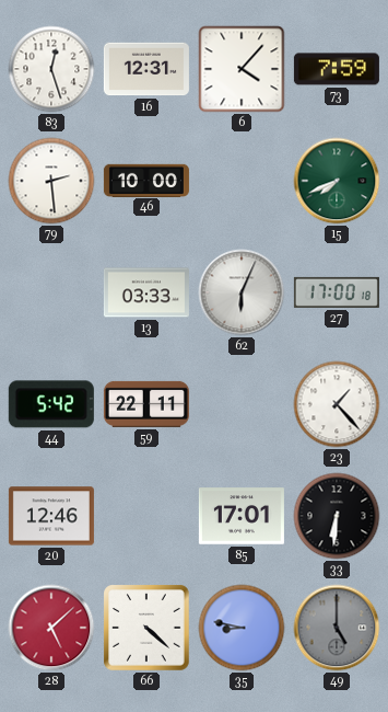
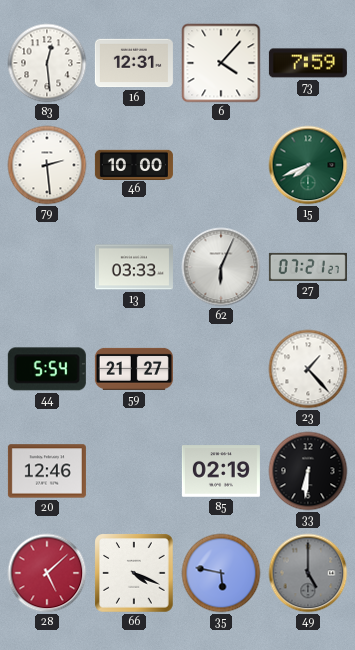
83: 12:27 -> 12:29
27: 17:00 -> 07:21
44: 5:42 -> 5:54
59: 22:11 -> 21:27
85: 17:01 -> 02:19
66: 4:22 -> 4:19
35: 8:47 -> 5:47
